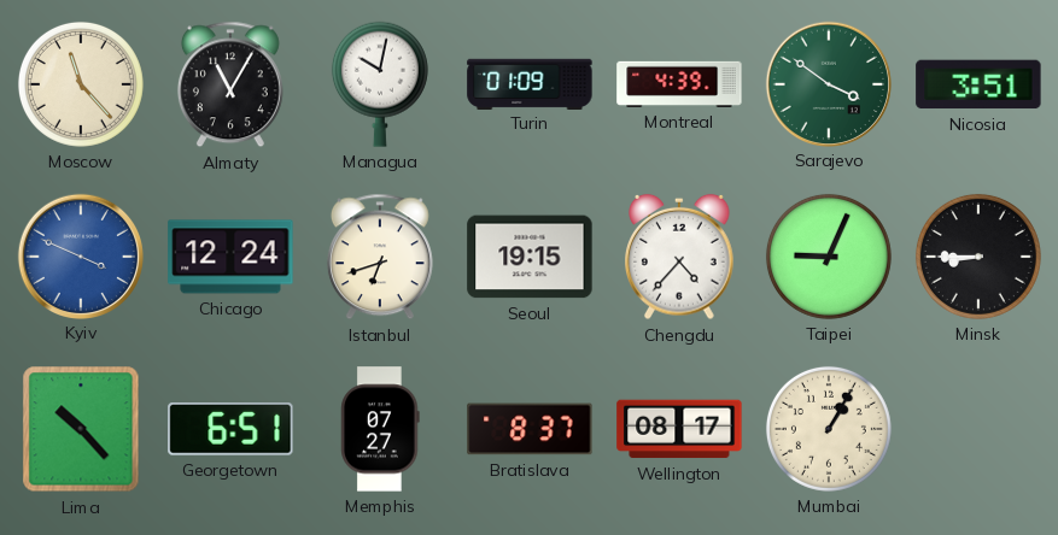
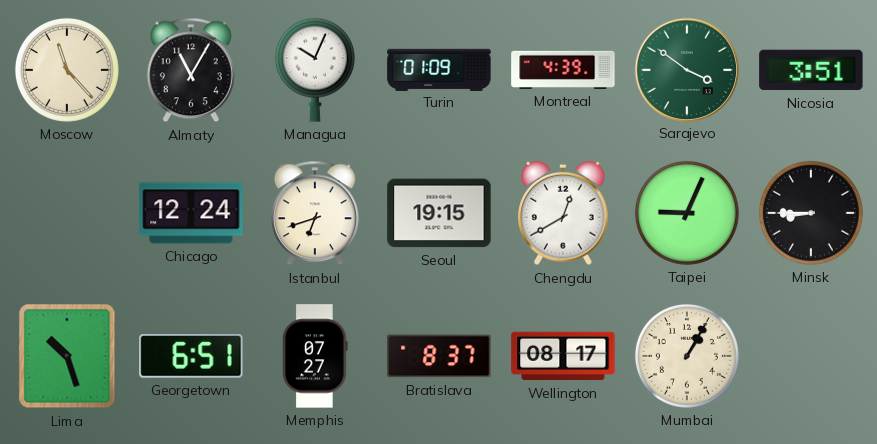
Managua: 10:02 -> 10:04
Kyiv: 3:49 -> none
Chengdu: 4:37 -> 12:40
Lima: 10:23 -> 10:27
